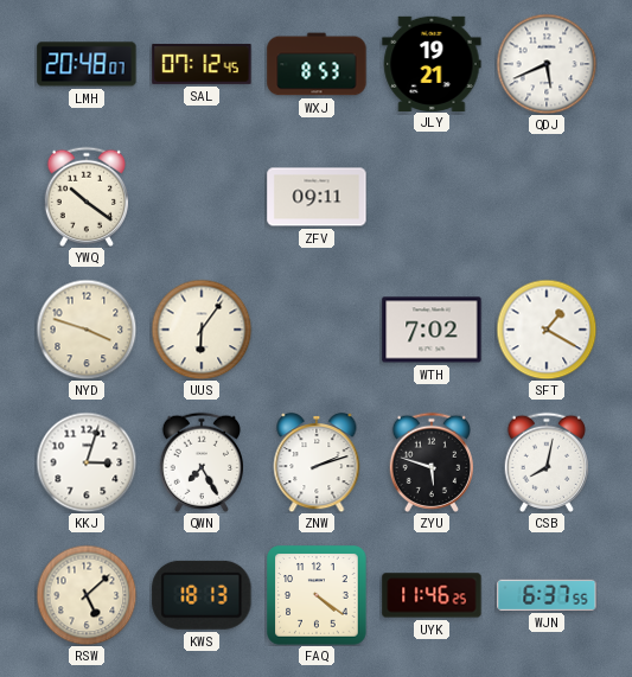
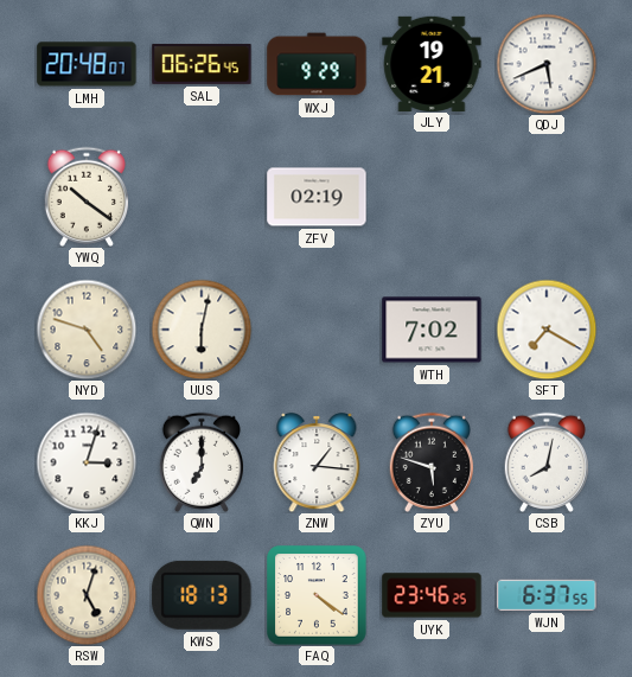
SAL: 07:12 -> 06:26
WXJ: 8:53 -> 9:29
ZFV: 09:11 -> 02:19
NYD: 3:48 -> 4:48
UUS: 6:06 -> 6:02
SFT: 1:20 -> 7:20
QWN: 7:25 -> 7:00
ZNW: 2:12 -> 1:16
RSW: 5:08 -> 5:03
UYK: 11:46 -> 23:46
